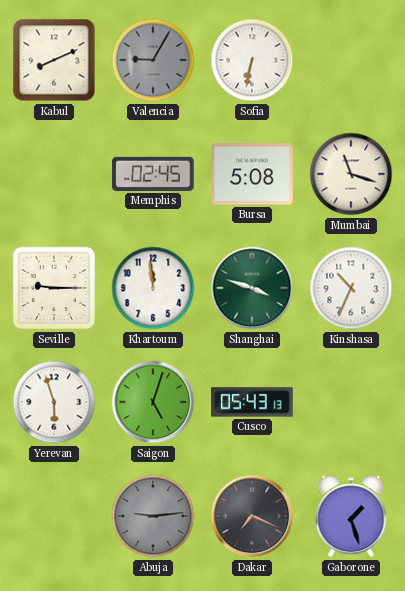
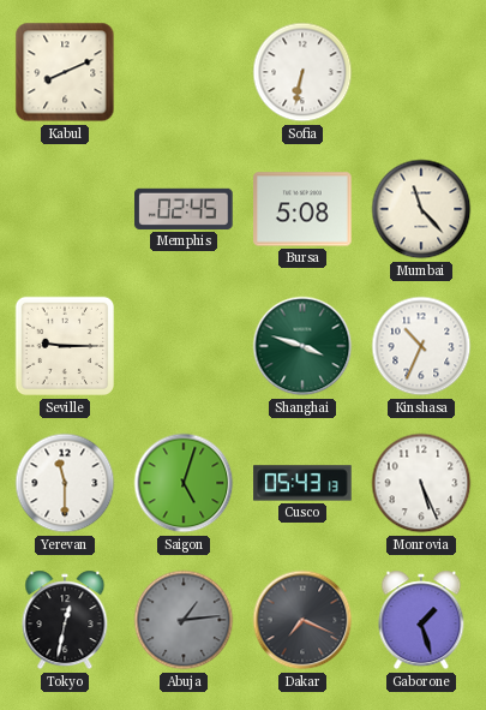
Valencia: 9:05 -> none
Mumbai: 11:18 -> 11:23
Khartoum: 11:59 -> none
Yerevan: 5:57 -> 11:30
Monrovia: none -> 5:26
Tokyo: none -> 12:32
Abuja: 9:14 -> 1:14
